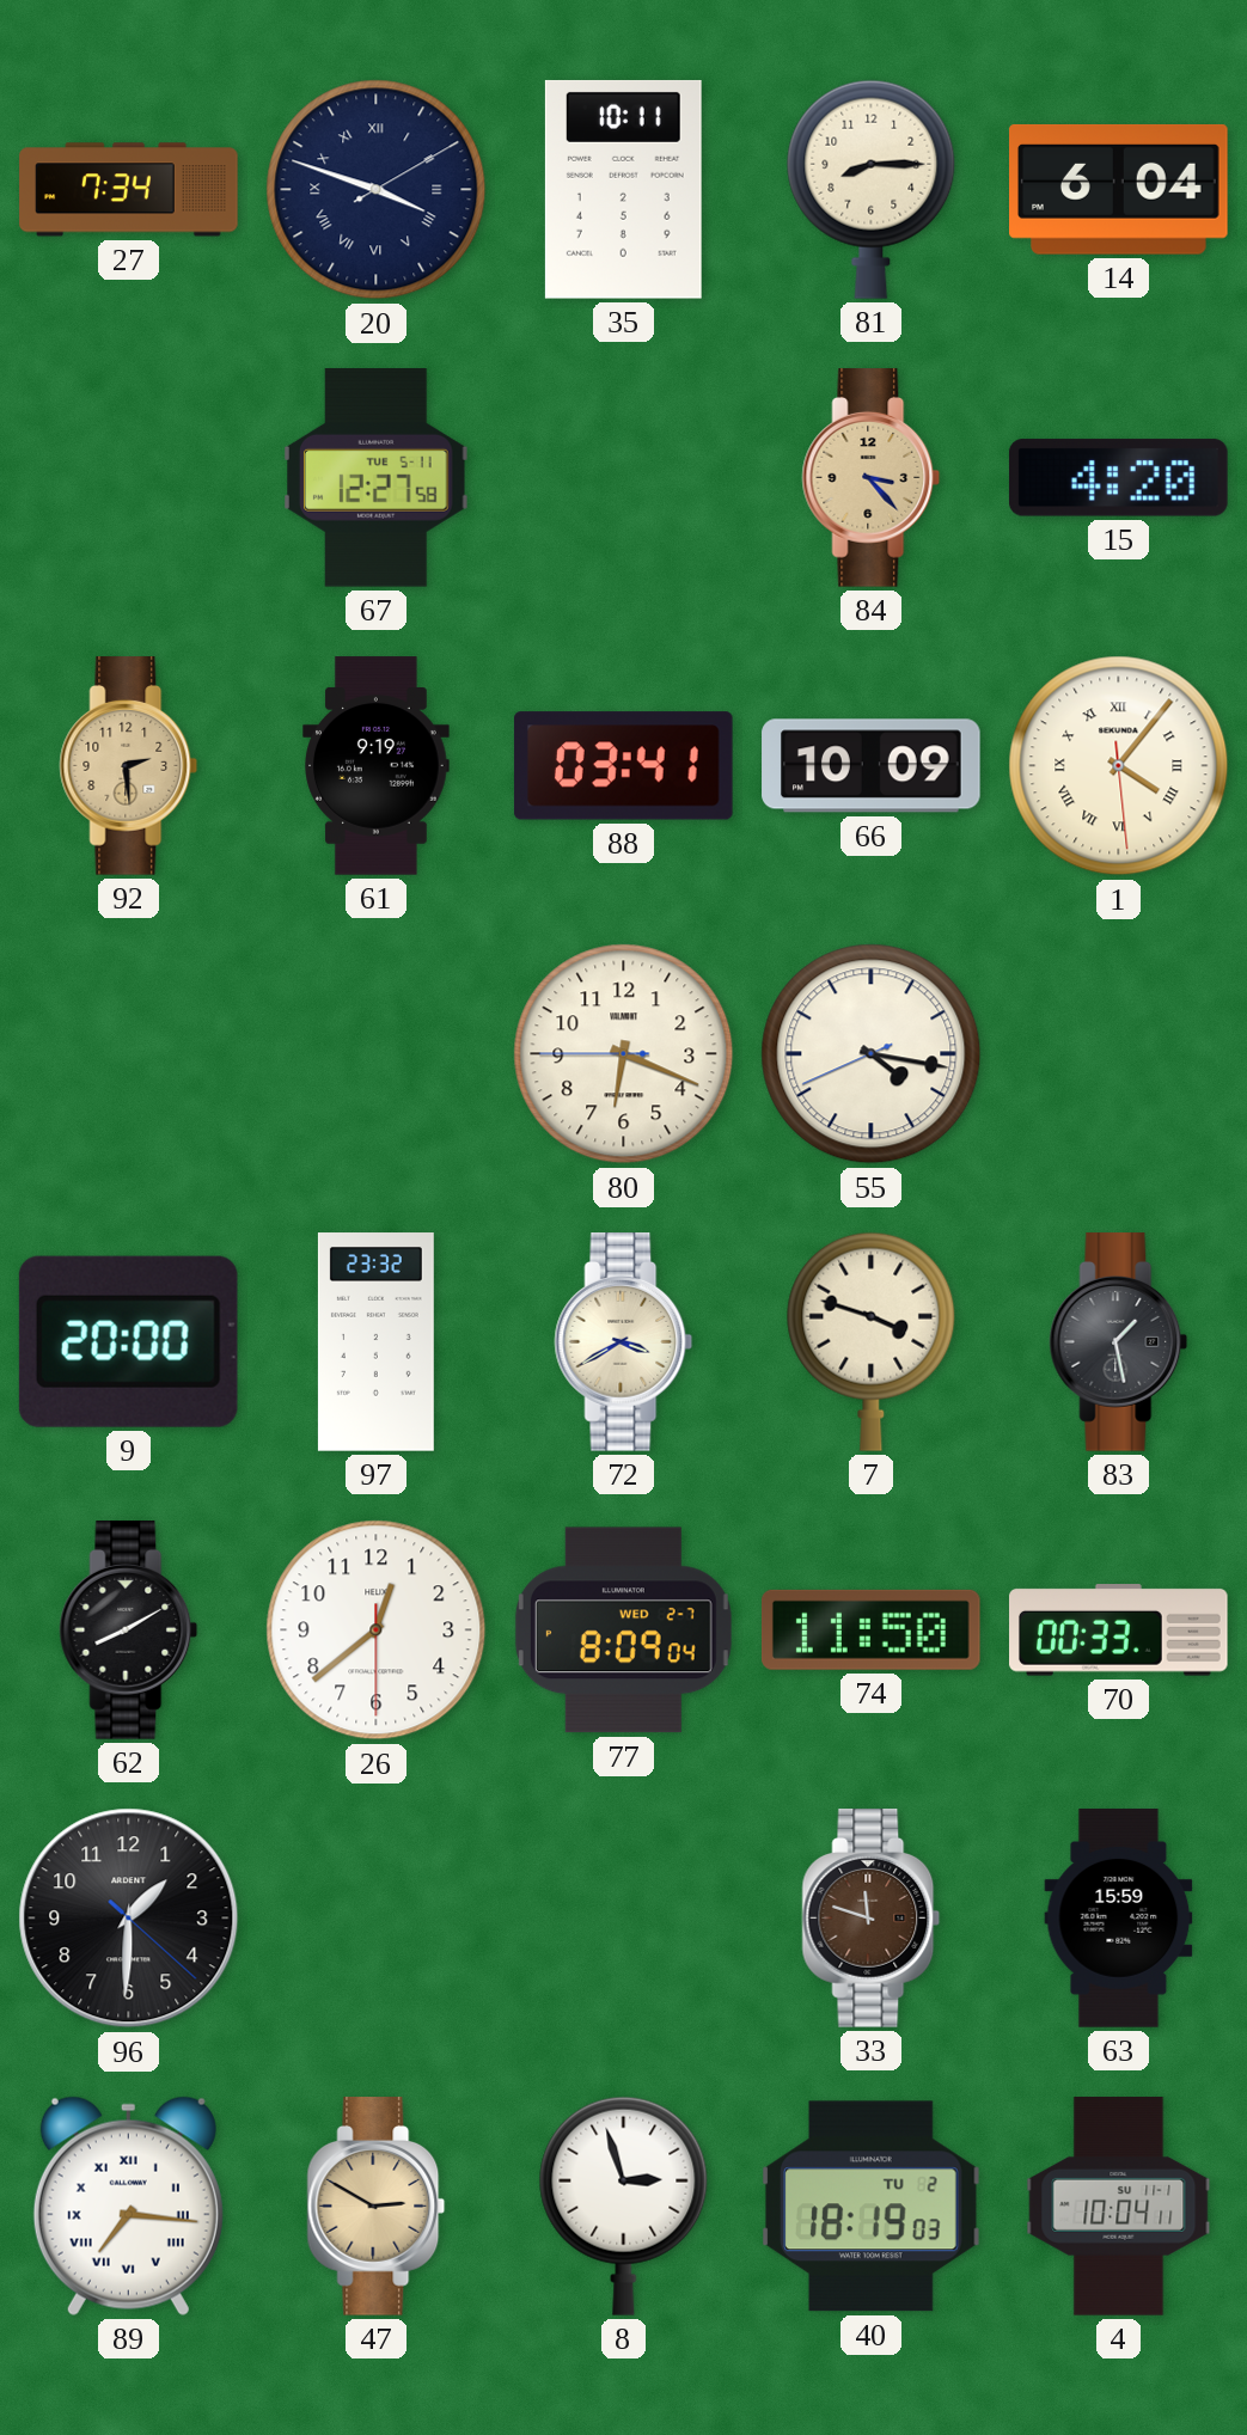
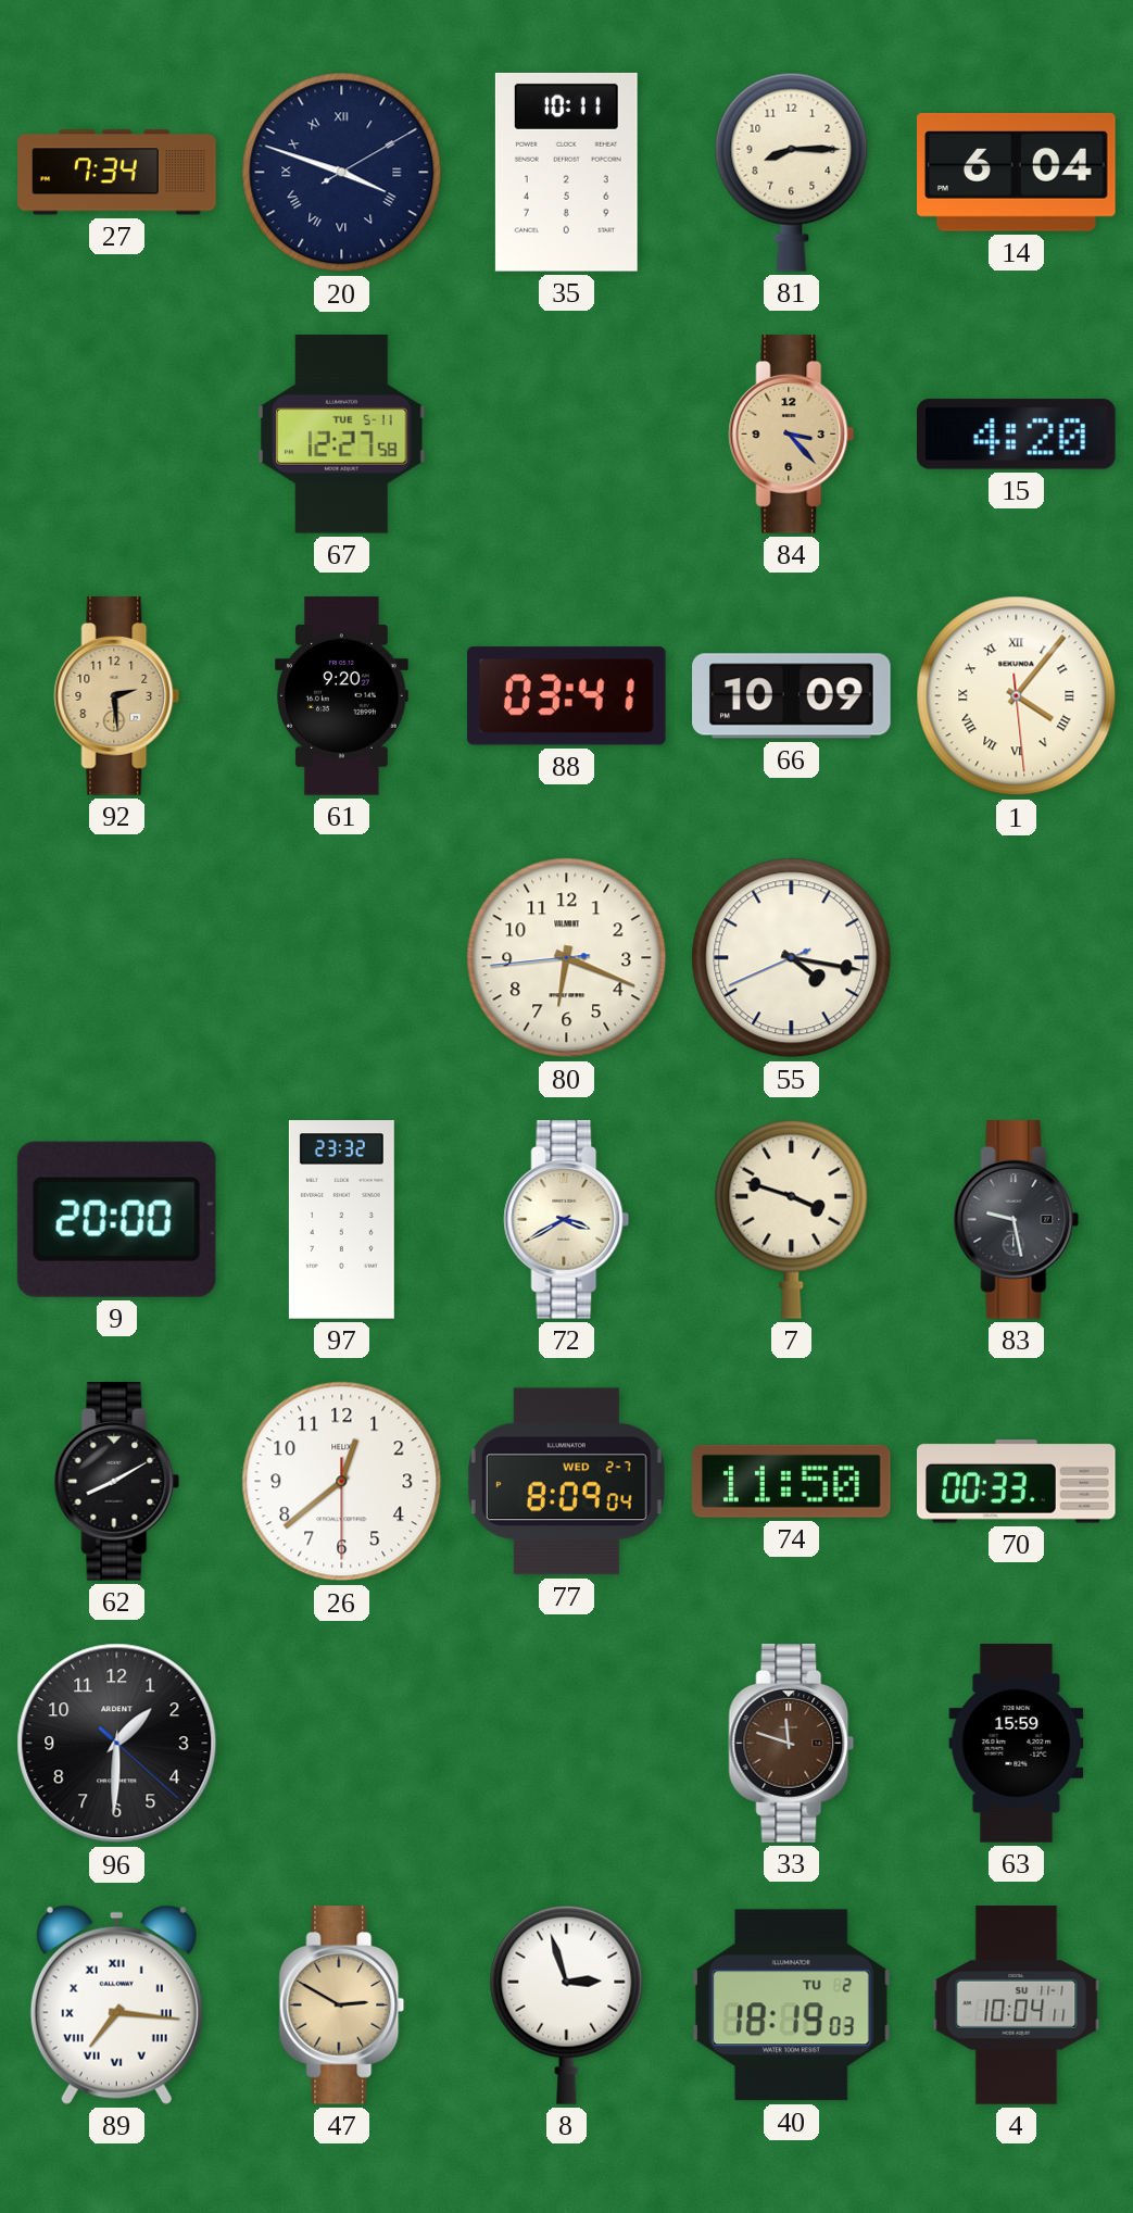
61: 9:19 -> 9:20
80: 6:18:45 -> 6:18:44
83: 1:28 -> 9:28
